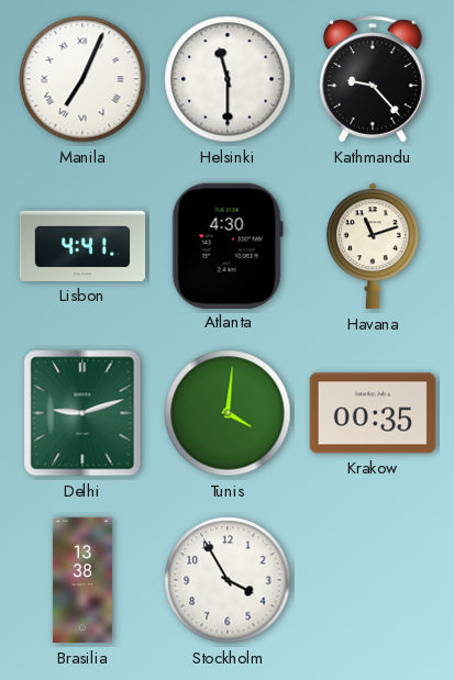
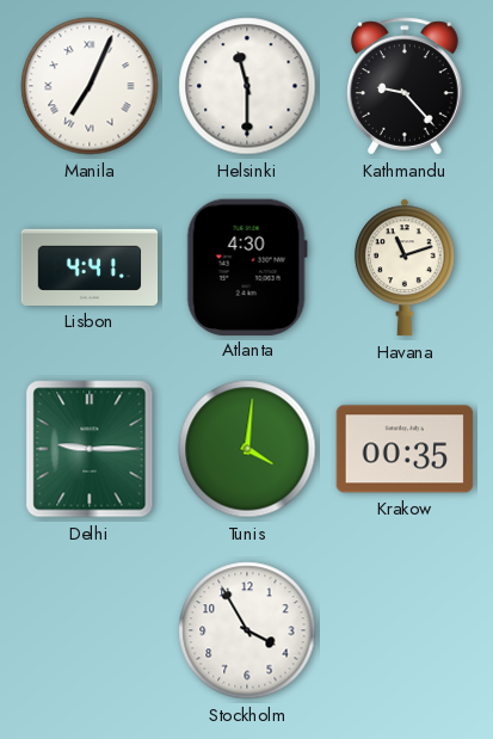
Delhi: 9:12 -> 9:15
Brasilia: 13:38 -> none
